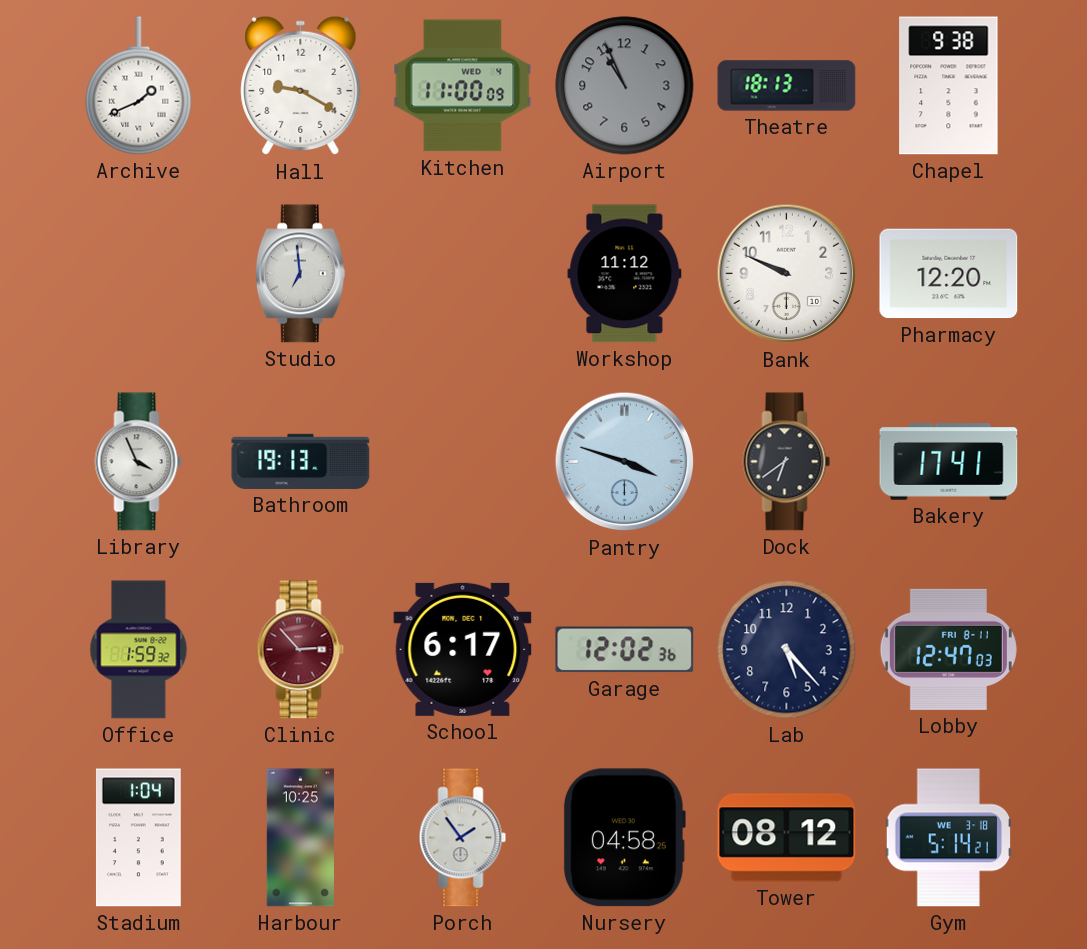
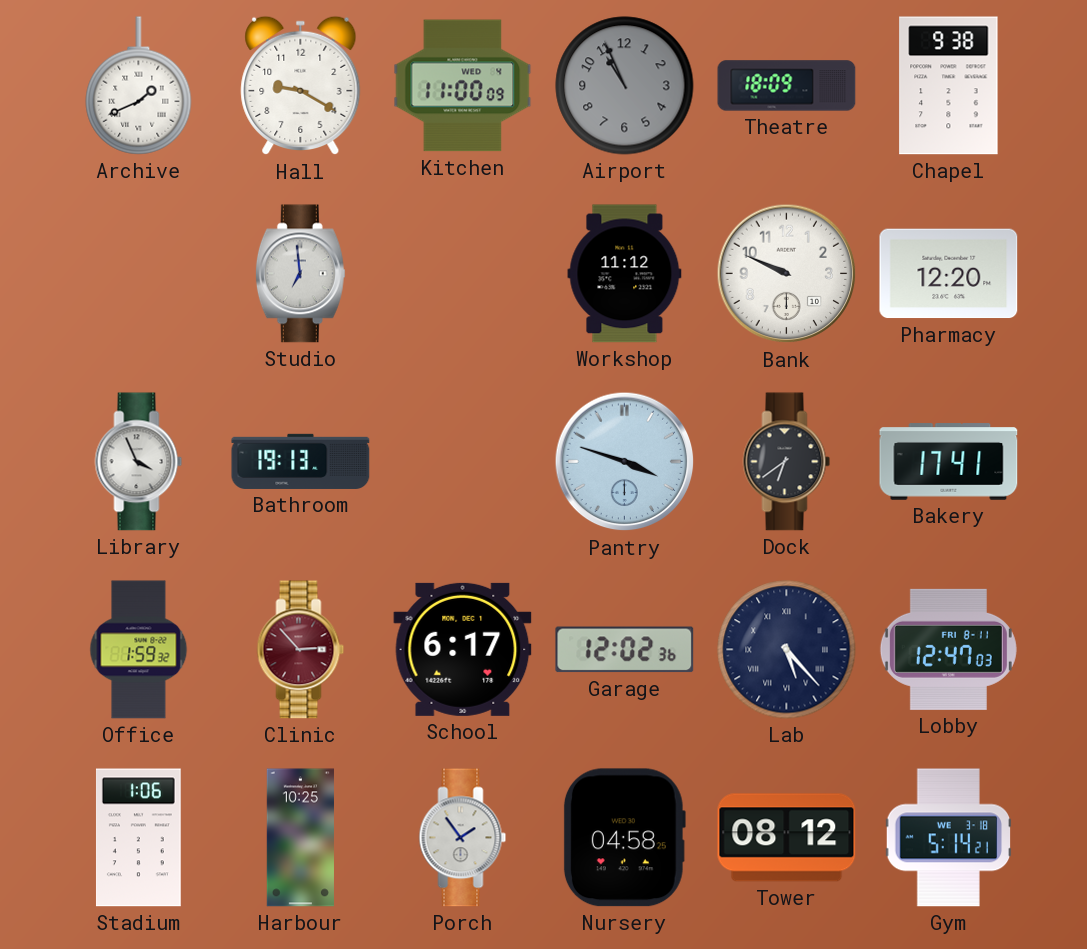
Theatre: 18:13 -> 18:09
Lab numerals: Arabic -> Roman
Stadium: 1:04 -> 1:06
